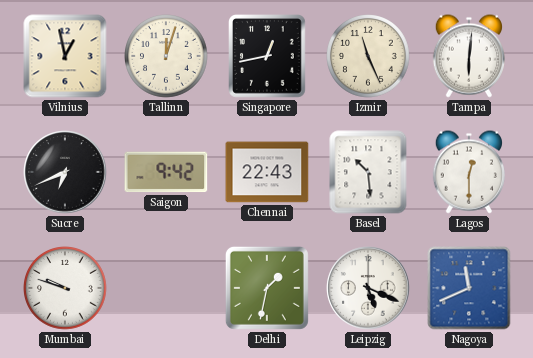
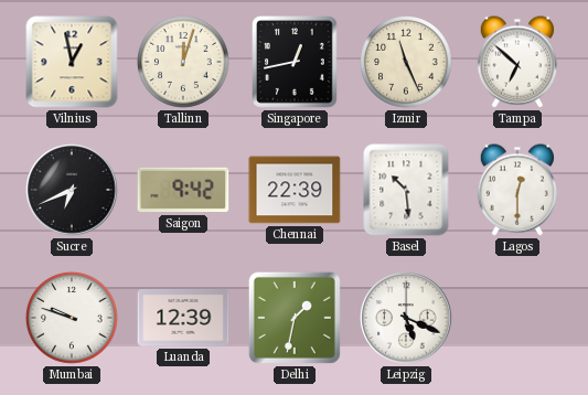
Tampa: 6:01 -> 6:52
Chennai: 22:43 -> 22:39
Luanda: none -> 12:39
Nagoya: 11:41 -> none
